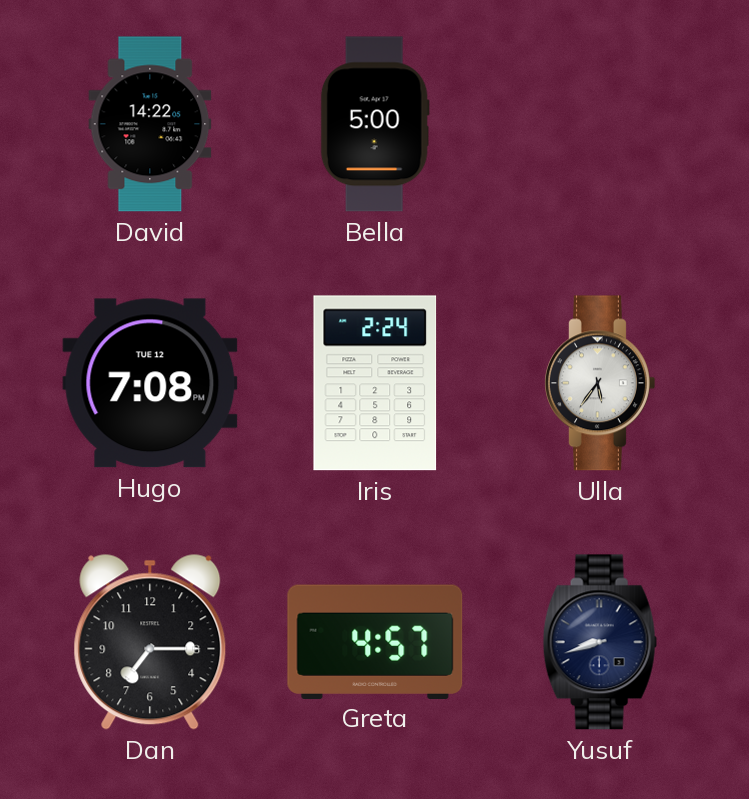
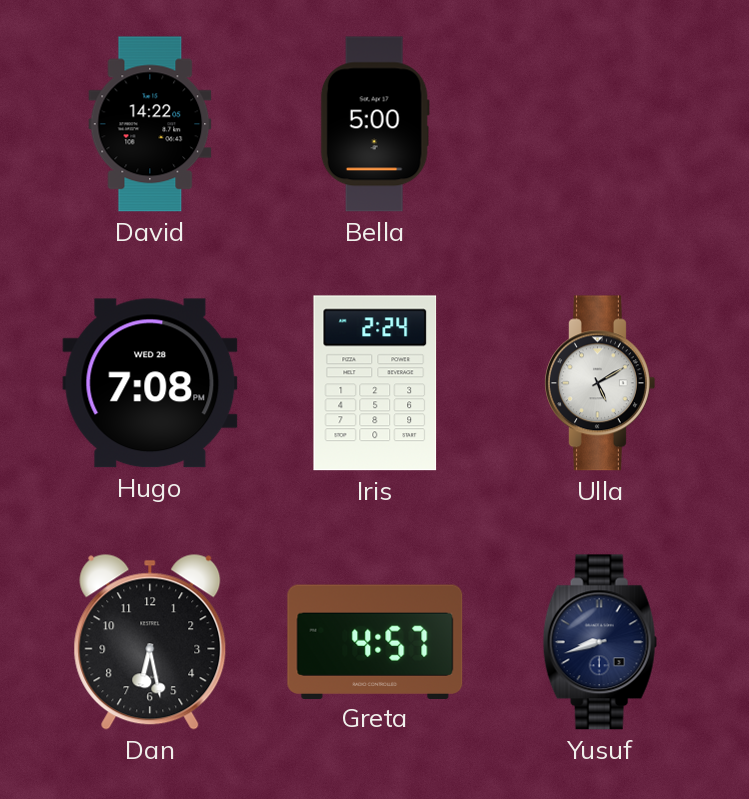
Hugo date: TUE 12 -> WED 28
Ulla: 5:36 -> 5:10
Dan: 7:15 -> 6:28
